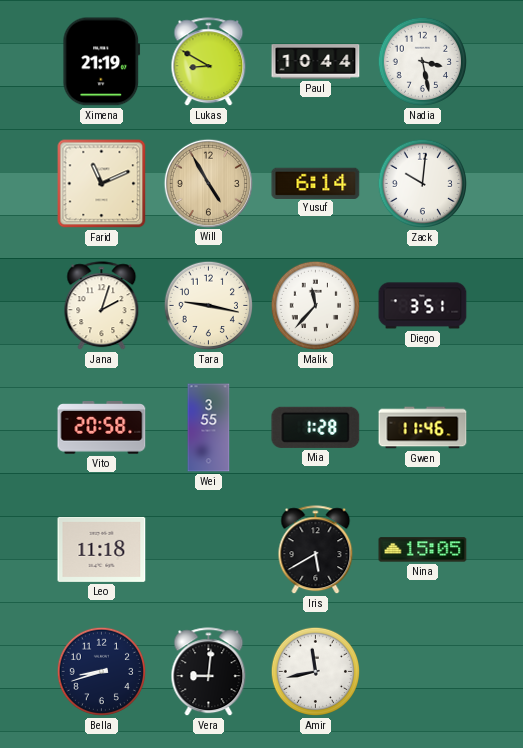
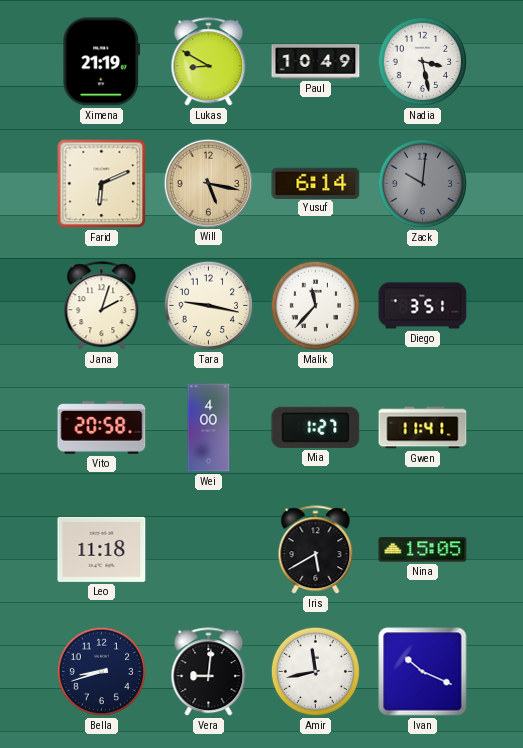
Paul: 10:44 -> 10:49
Farid: 11:11 -> 6:11
Will: 4:55 -> 5:17
Zack dial: white -> grey
Wei: 3:55 -> 4:00
Mia: 1:28 -> 1:27
Gwen: 11:46 -> 11:41
Ivan: none -> 10:19
